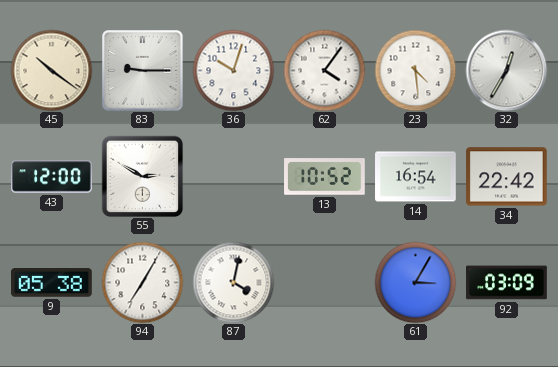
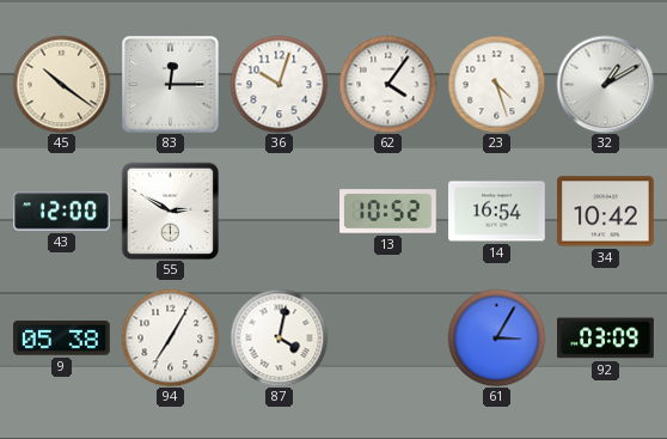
83: 9:15 -> 12:15
23: 4:29 -> 4:27
32: 12:35 -> 1:10
34: 22:42 -> 10:42
